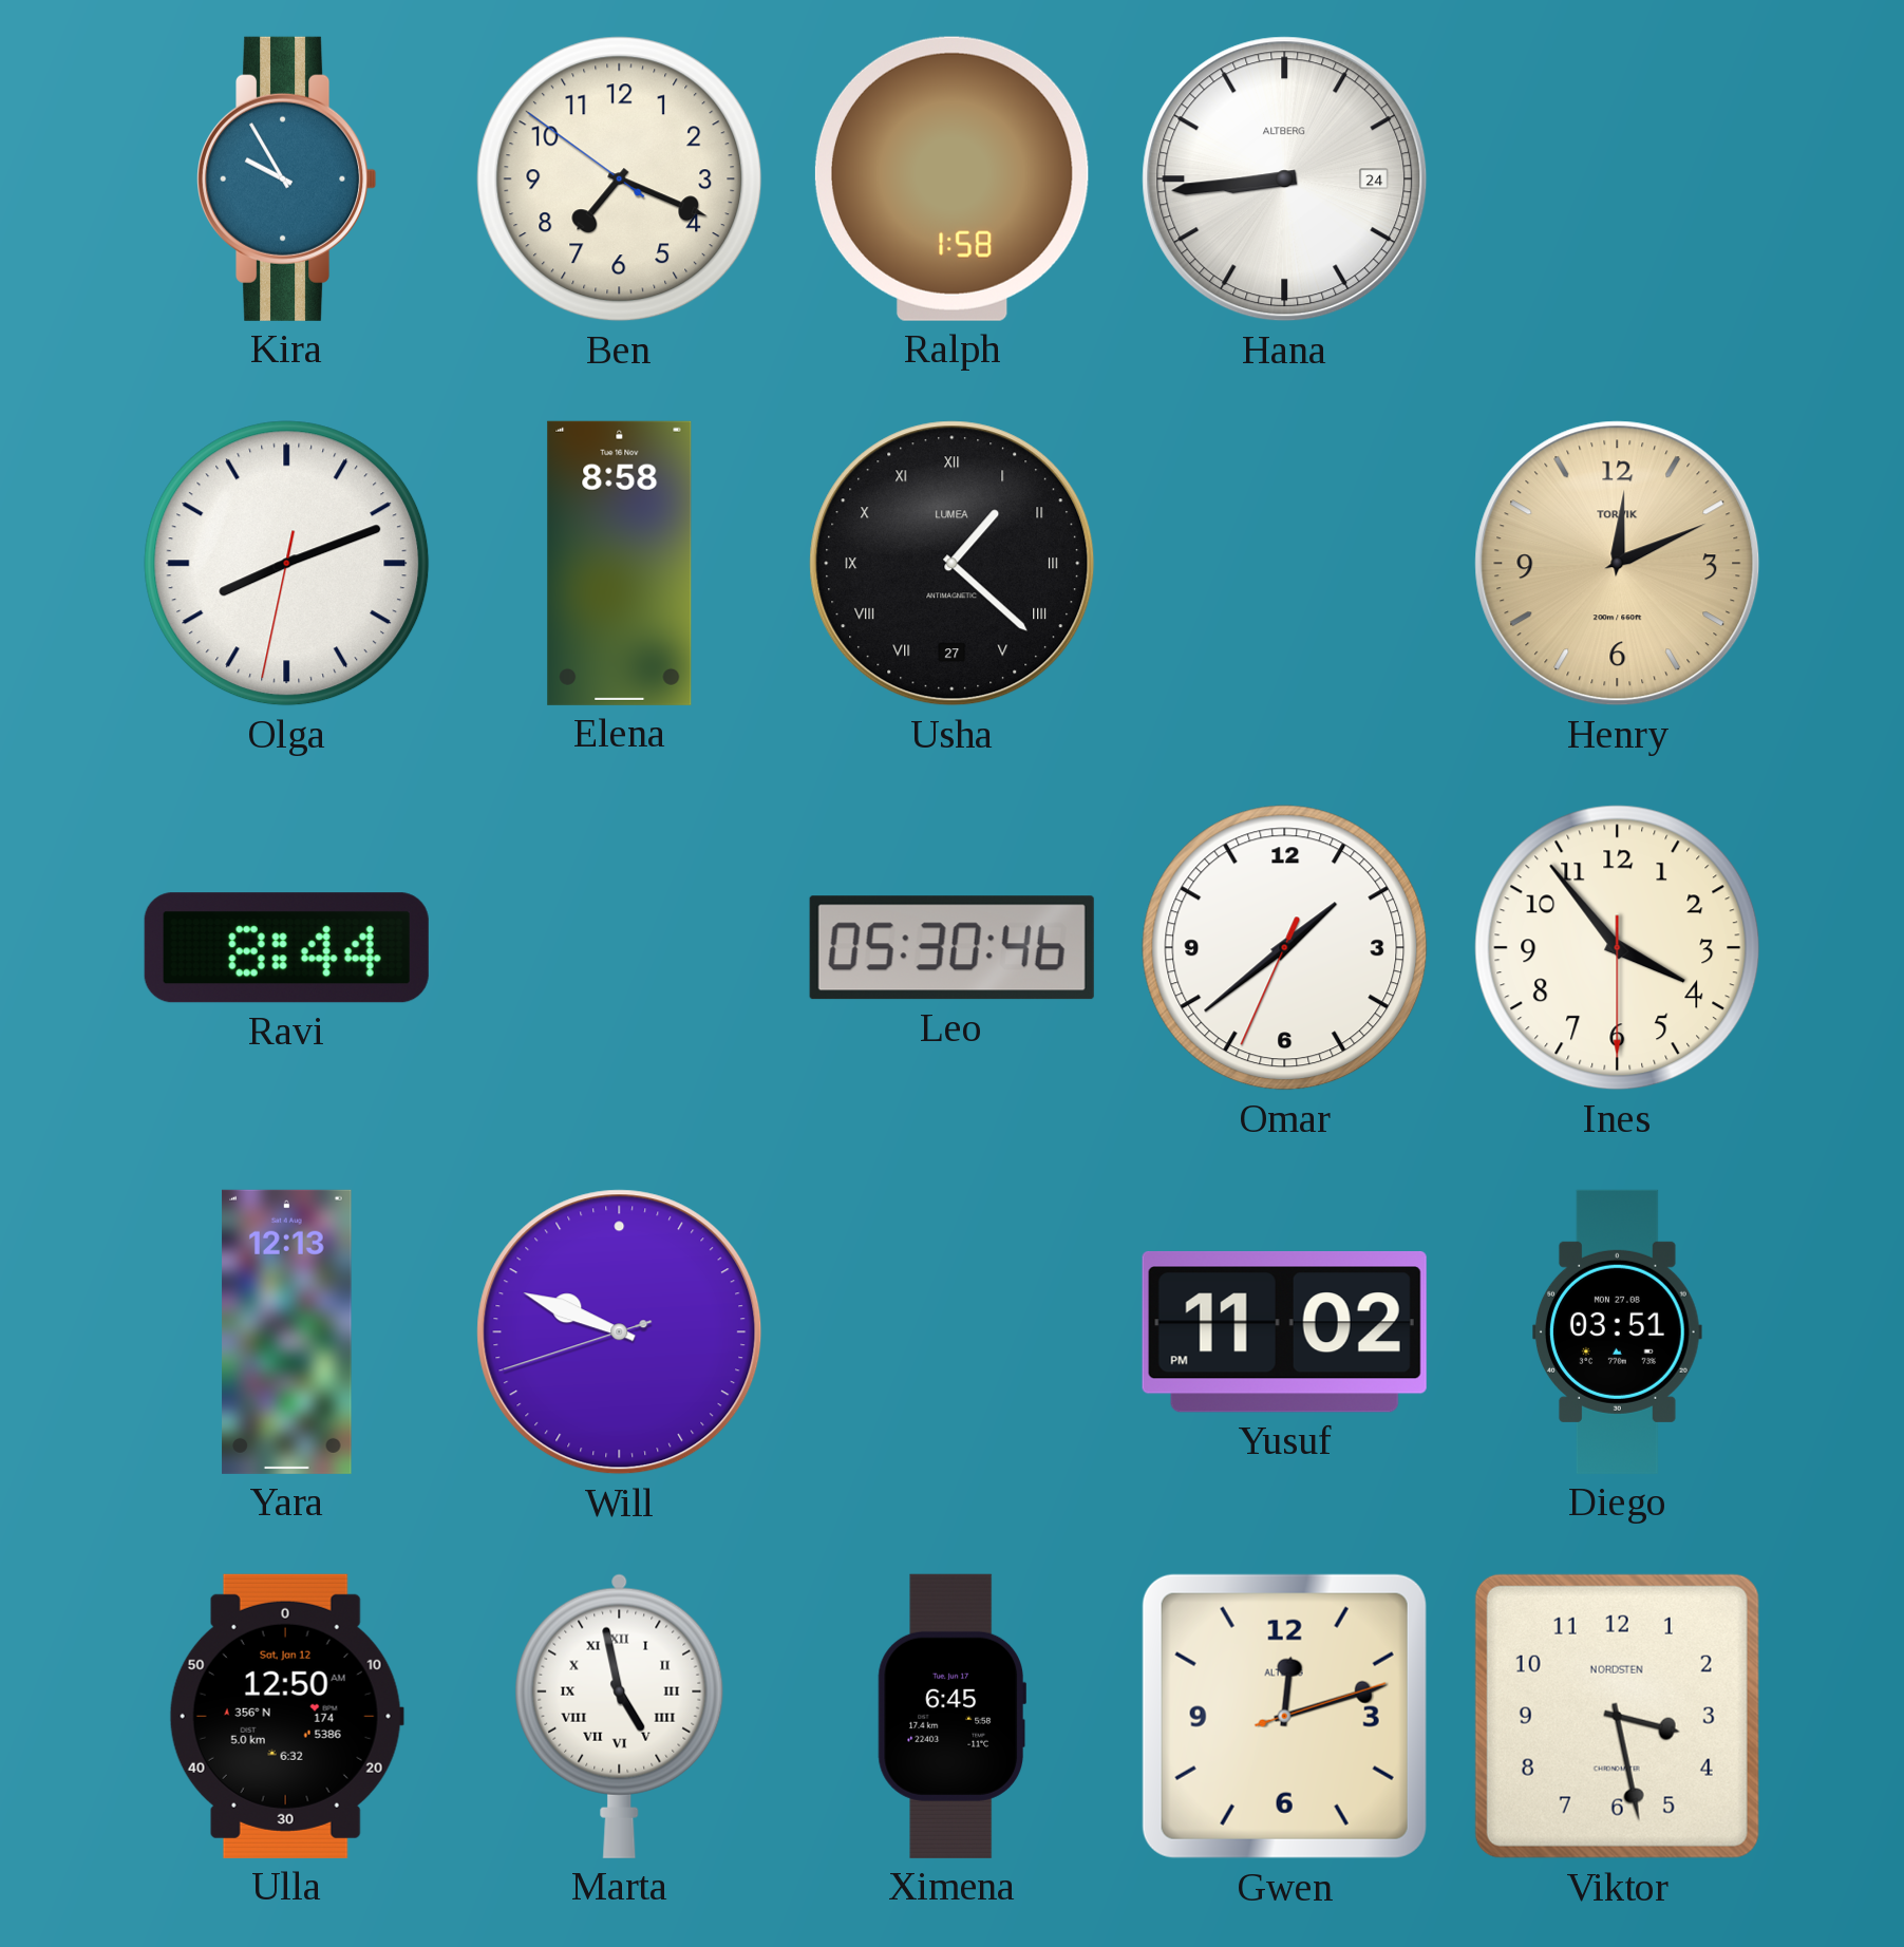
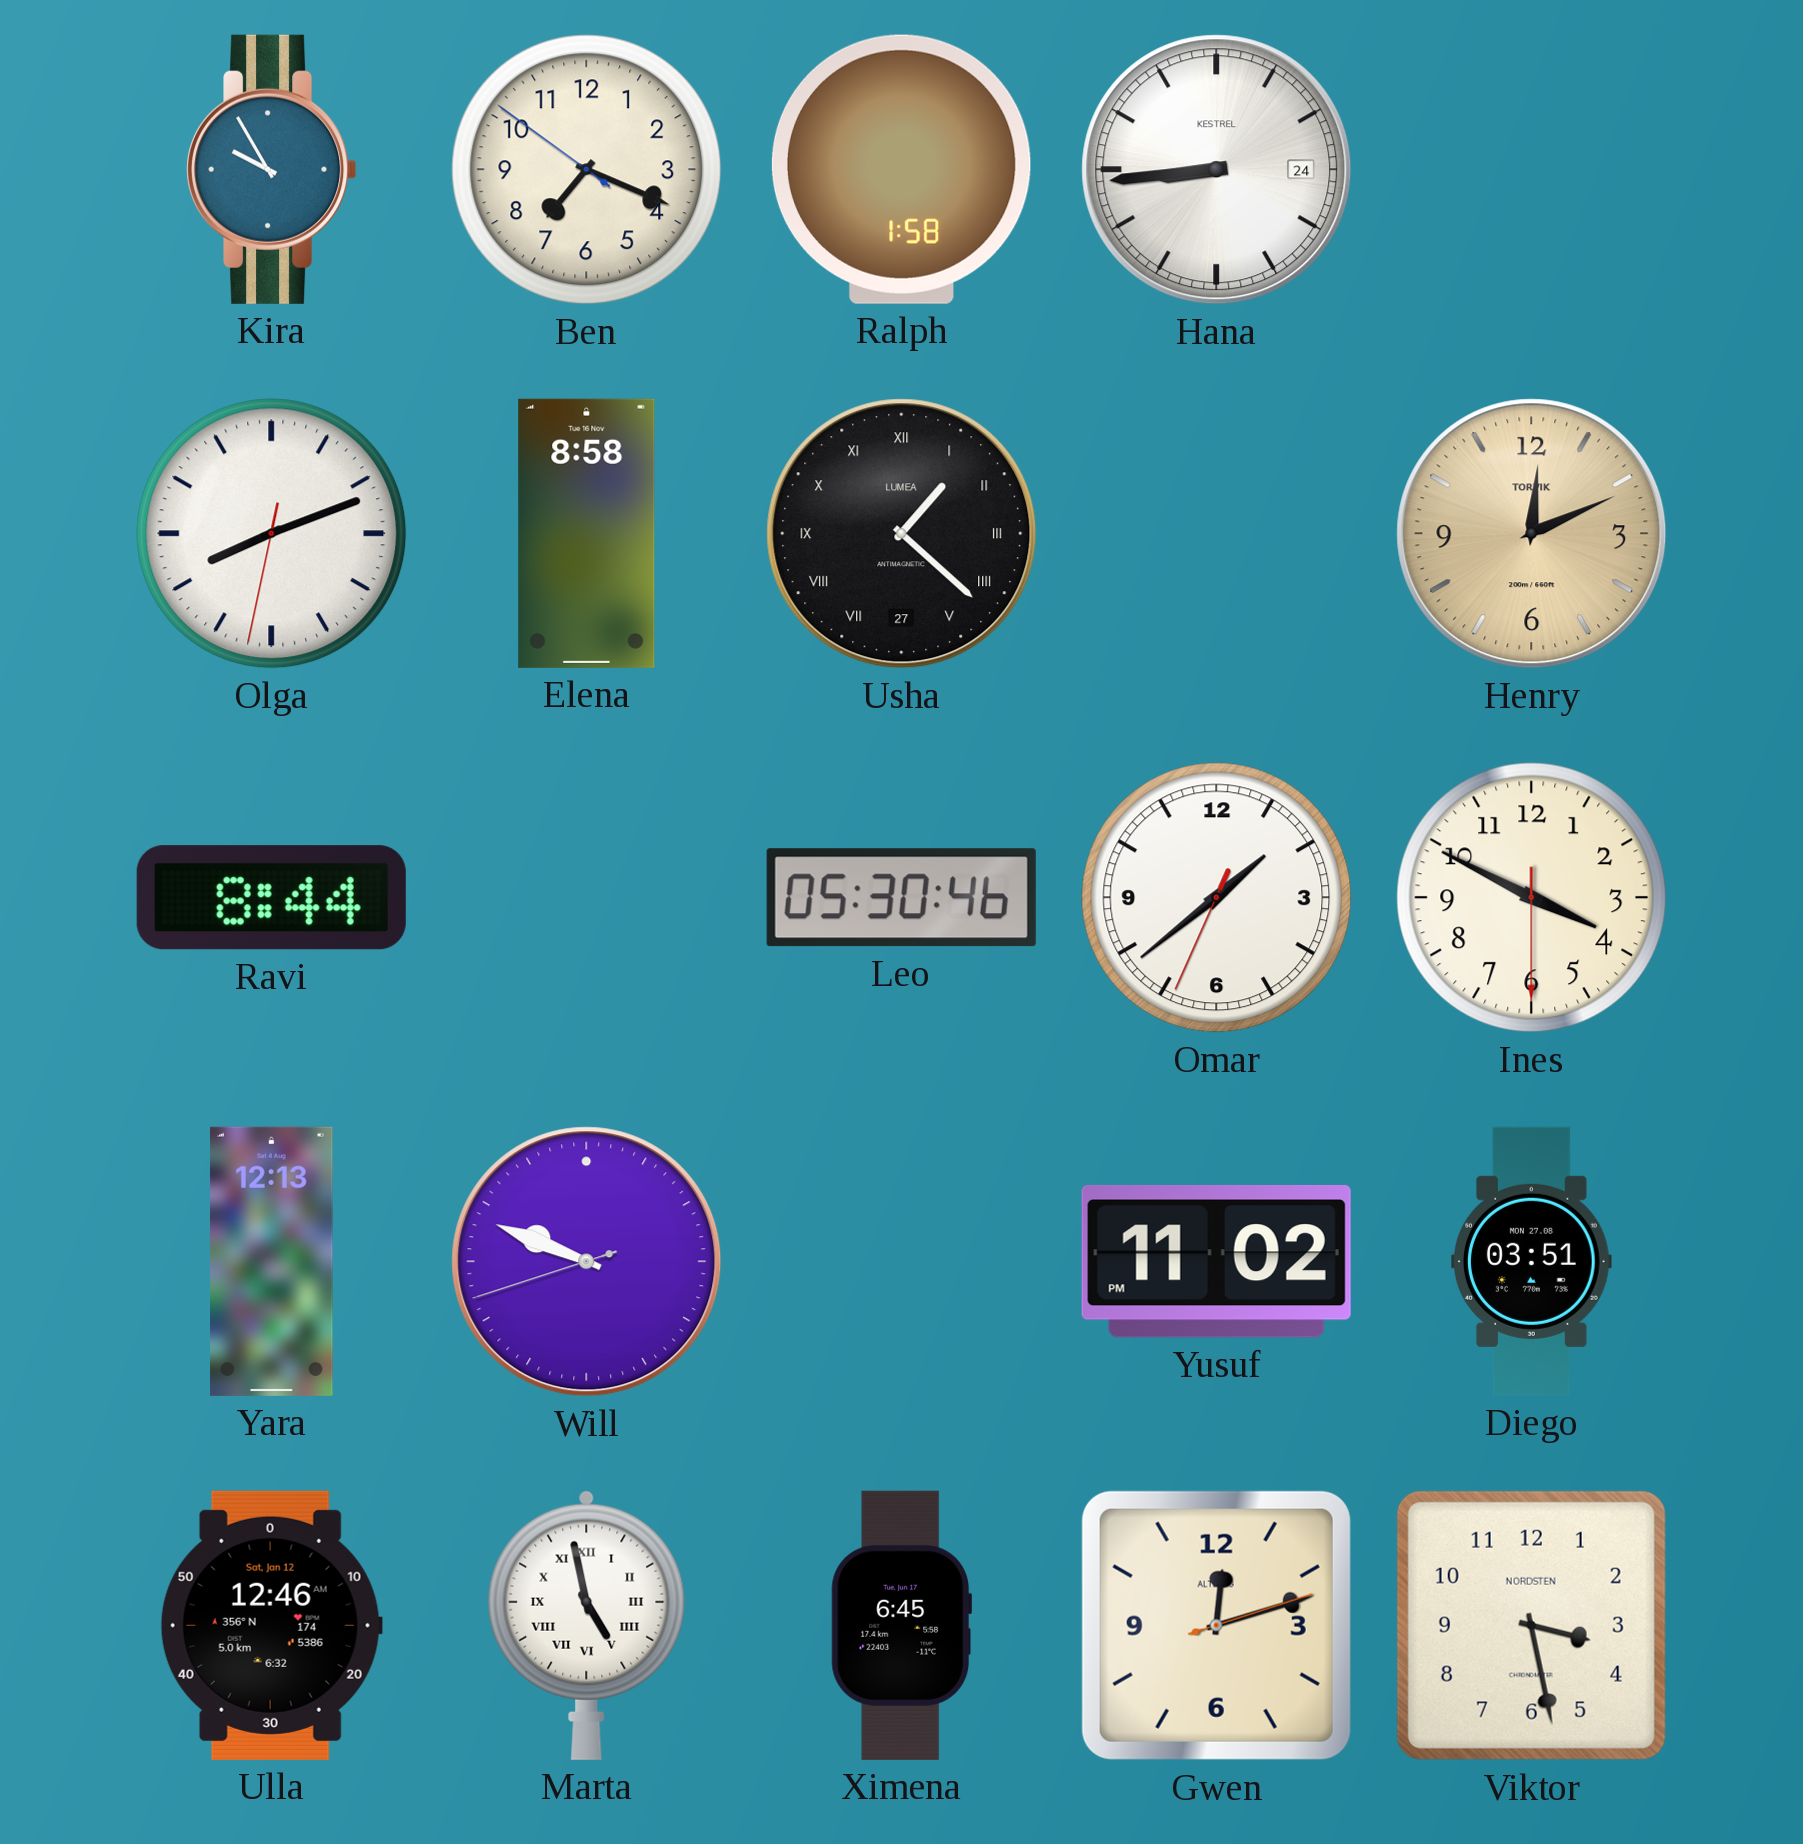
Hana brand: ALTBERG -> KESTREL
Ines: 3:53 -> 3:49
Ulla: 12:50 -> 12:46
